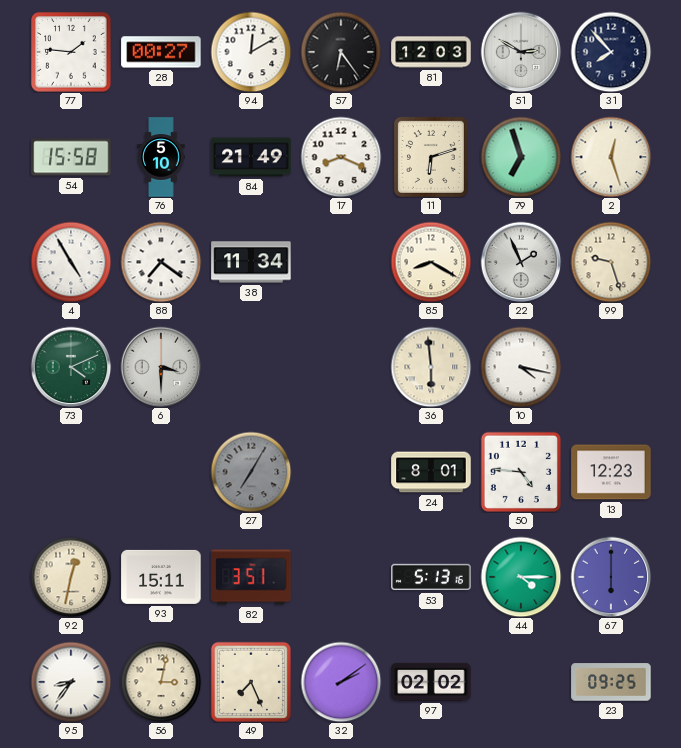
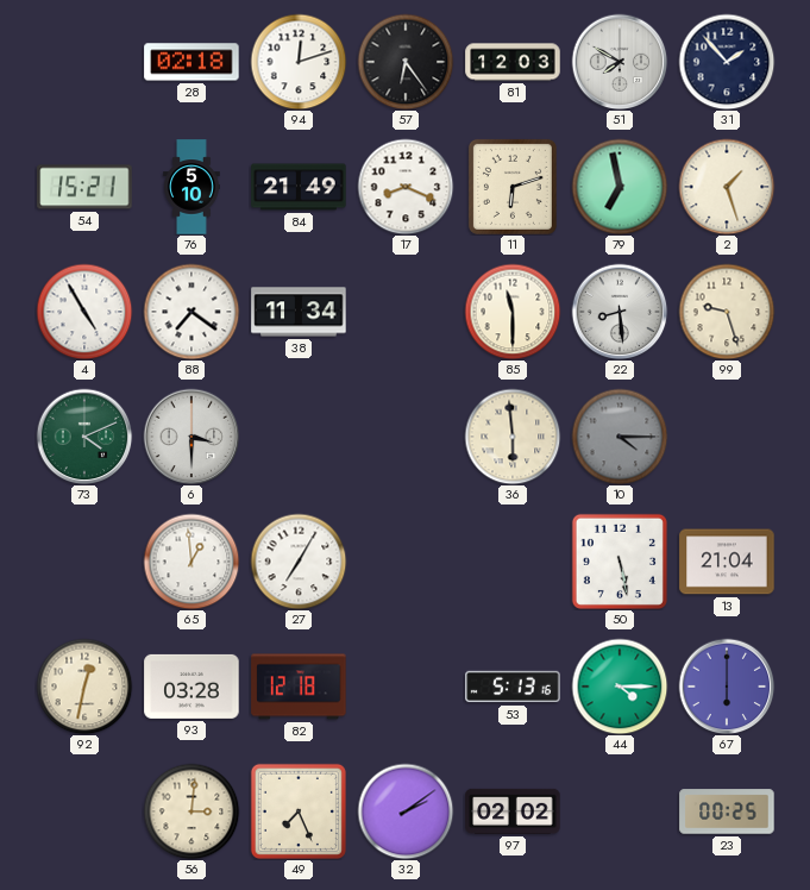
77: 1:46 -> none
28: 00:27 -> 02:18
94: 12:10 -> 12:12
51: 2:50 -> 7:50
31: 7:53 -> 1:53
54: 15:58 -> 15:21
79: 6:57 -> 6:58
2: 12:27 -> 1:27
85: 8:20 -> 11:30
22: 1:56 -> 8:29
10: 4:17 -> 4:15
10 dial: white -> grey
65: none -> 12:59
27 dial: grey -> white
24: 8:01 -> none
50: 4:46 -> 5:28
13: 12:23 -> 21:04
93: 15:11 -> 03:28
82: 3:51 -> 12:18
95: 8:36 -> none
56: 3:02 -> 3:01
23: 09:25 -> 00:25
